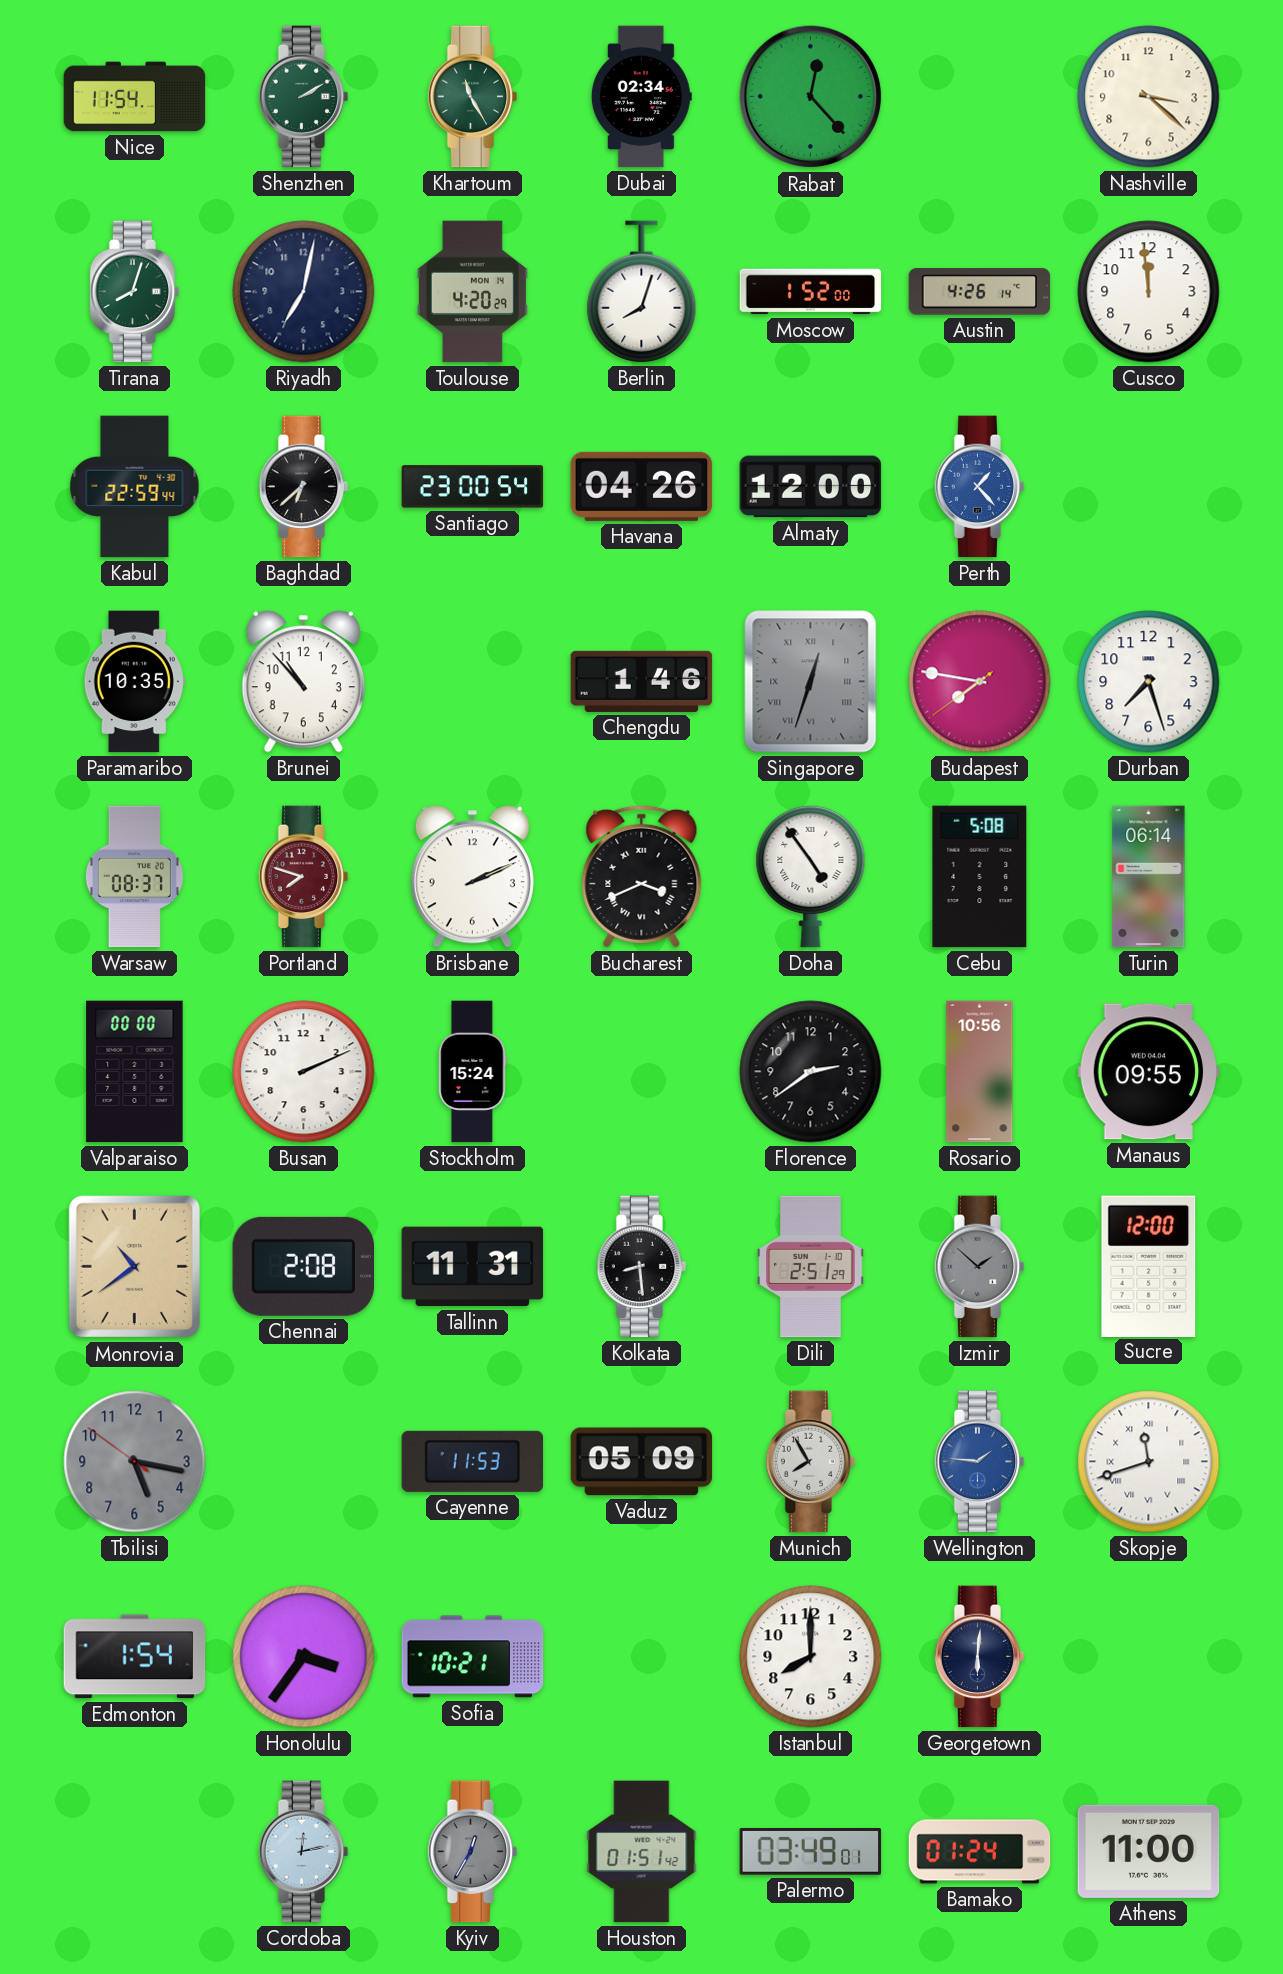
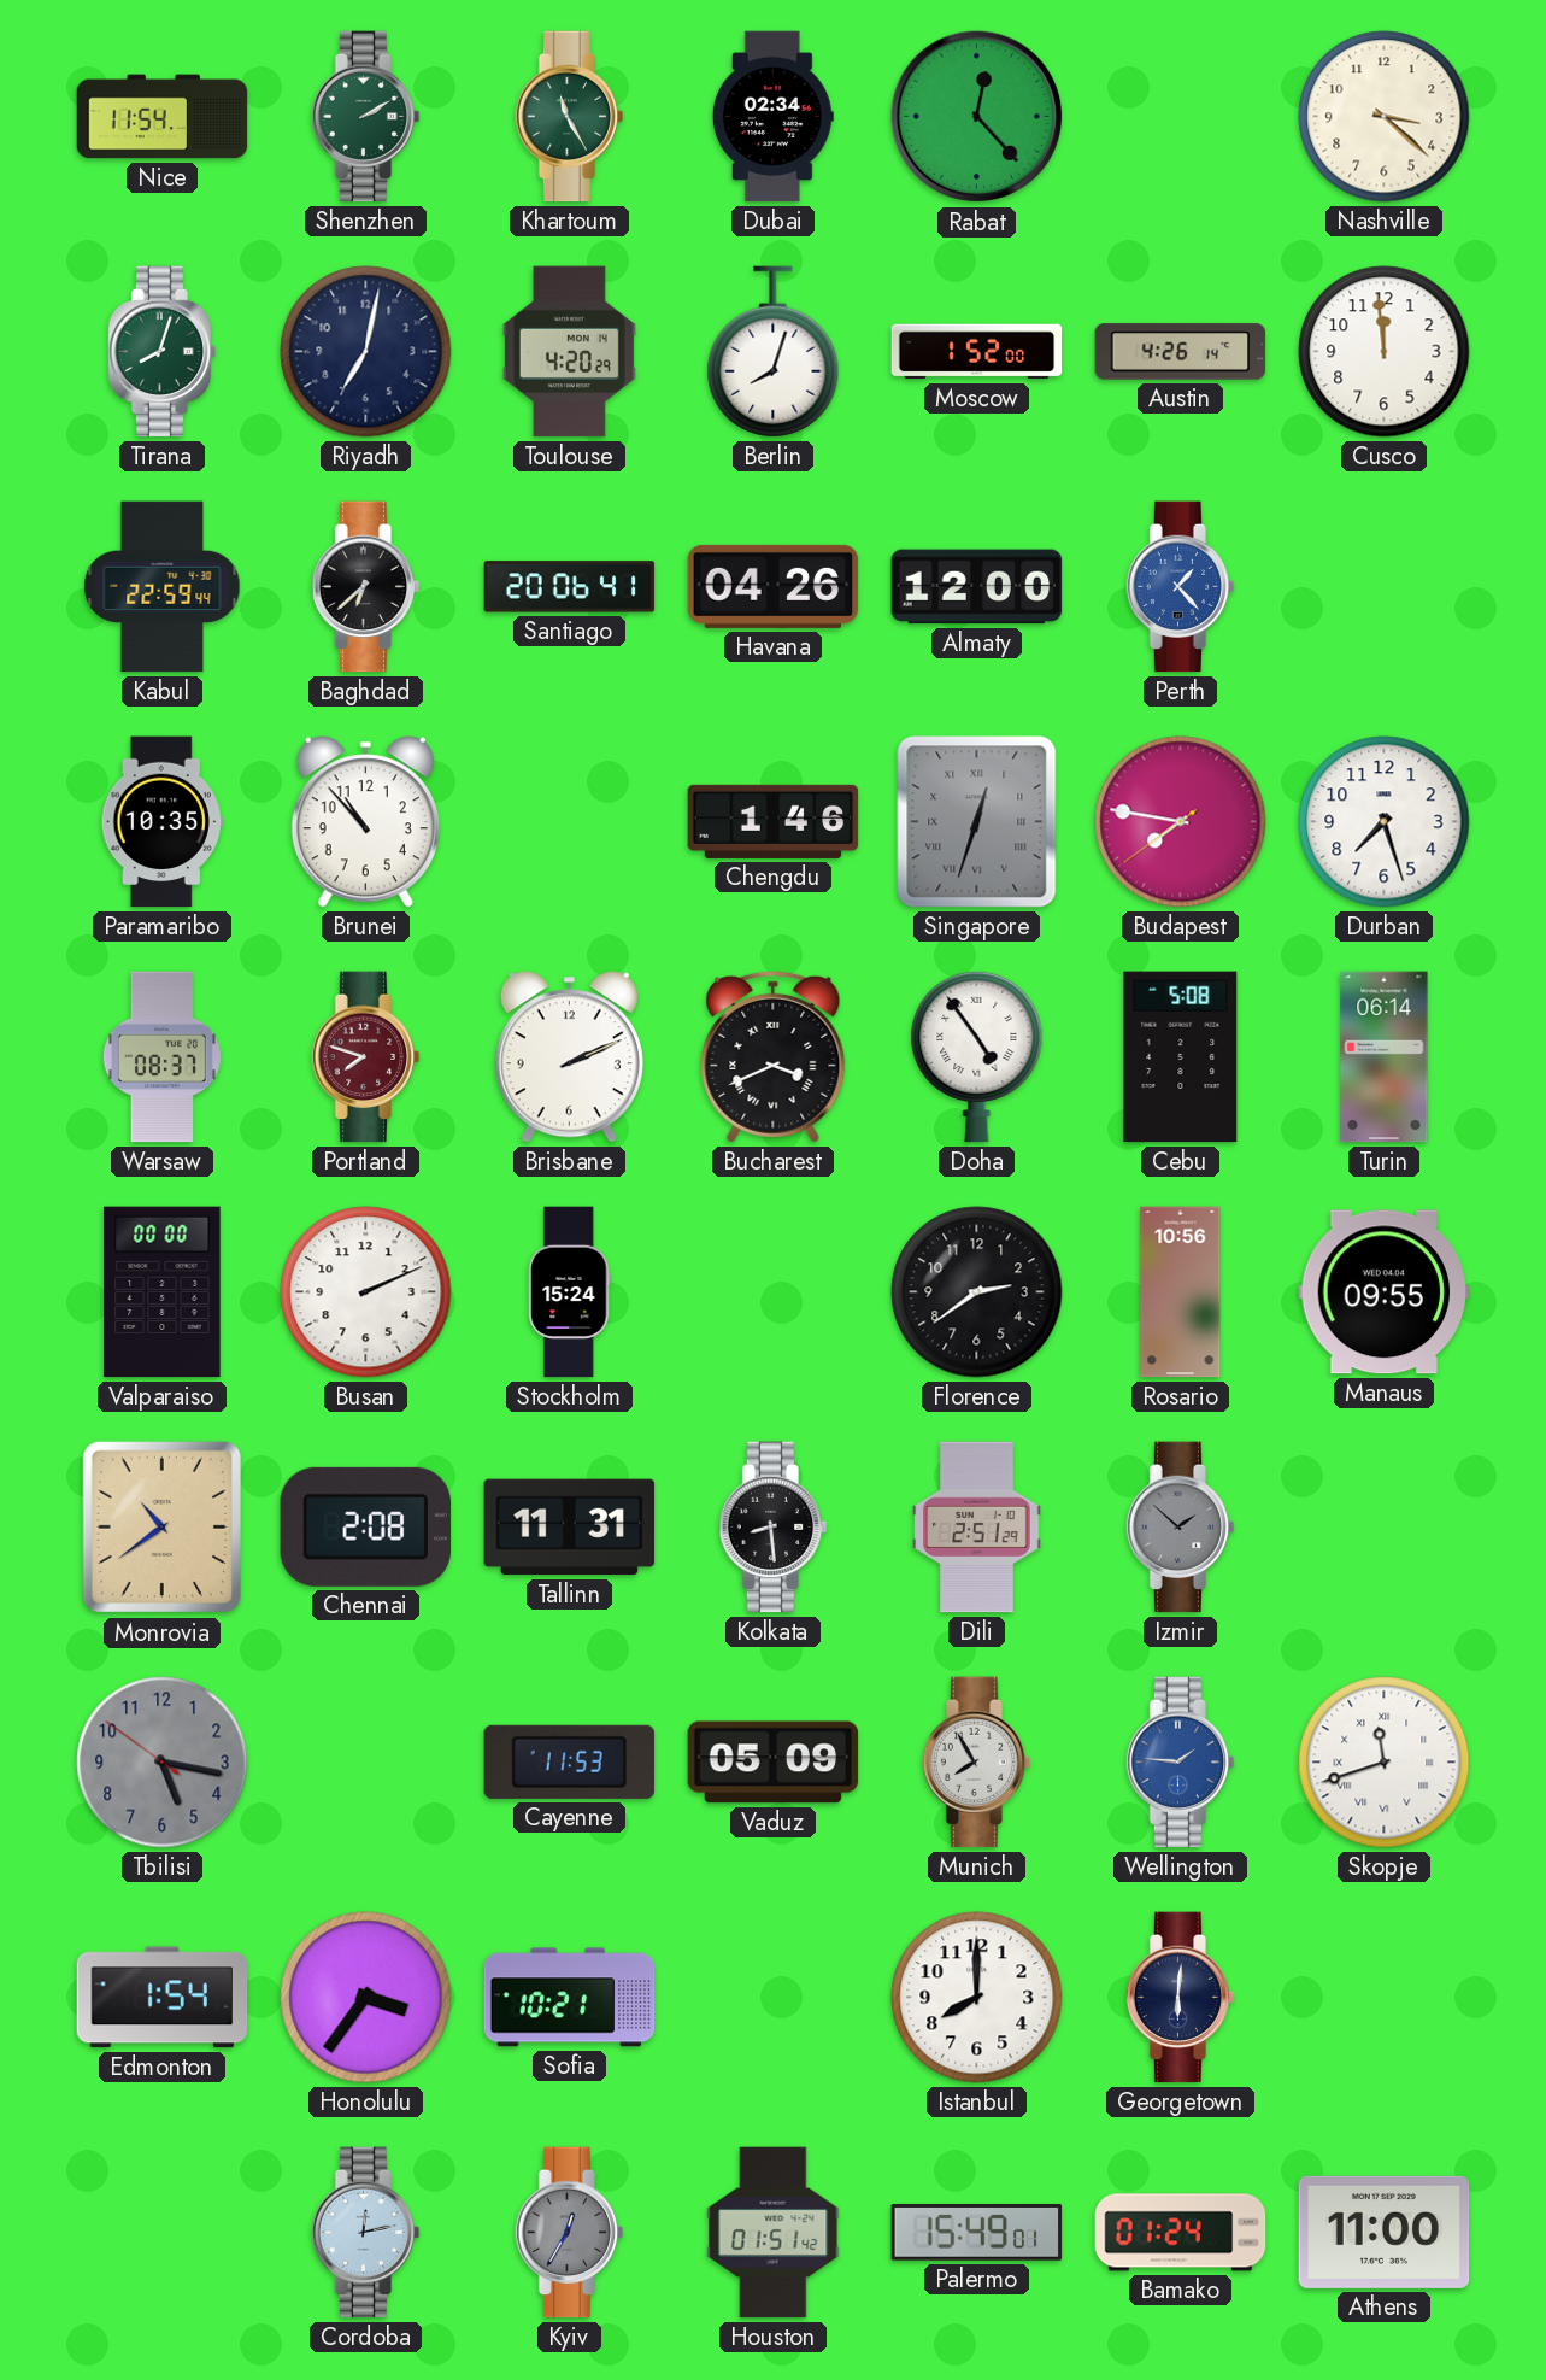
Santiago: 23:00 -> 20:06
Sucre: 12:00 -> none
Palermo: 03:49 -> 15:49
